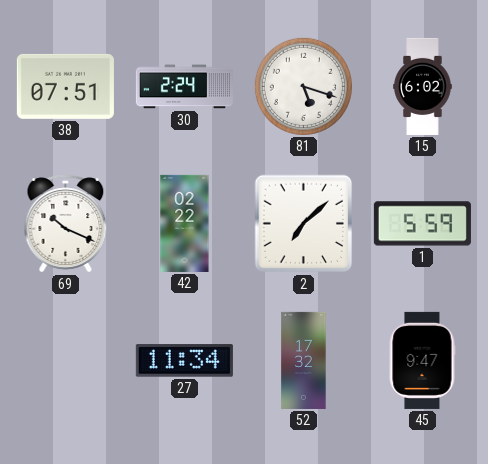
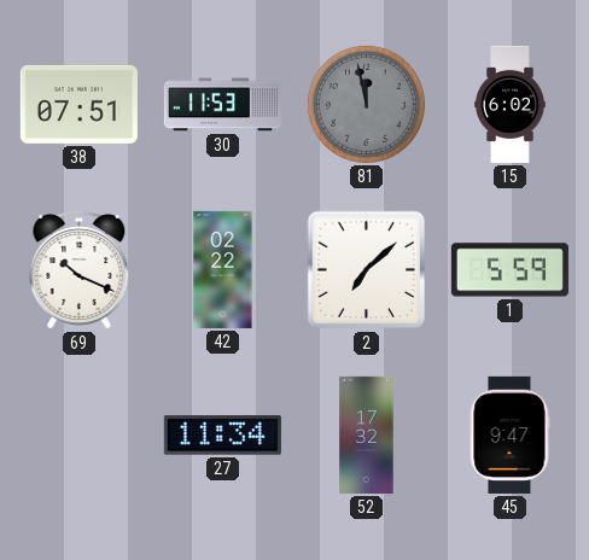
30: 2:24 -> 11:53
81: 5:18 -> 11:58
81 dial: white -> grey
